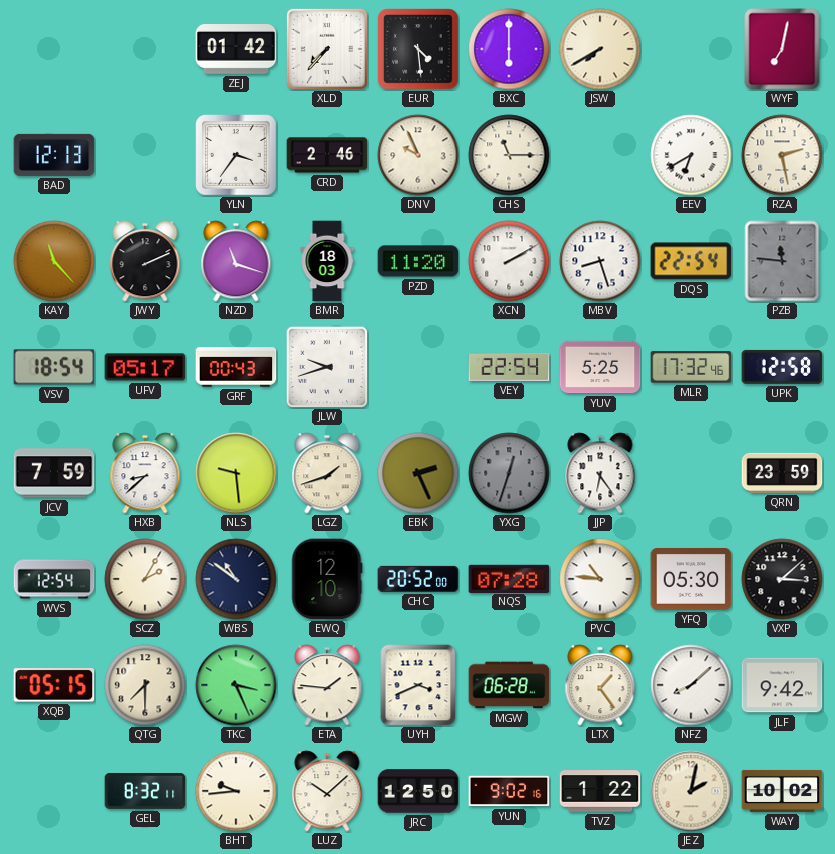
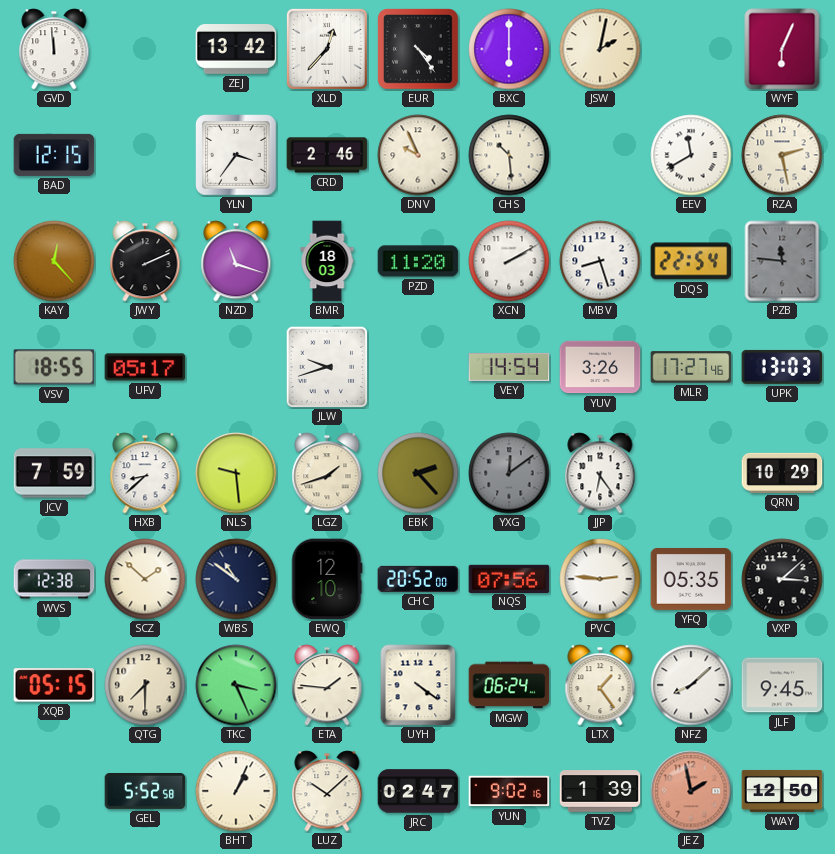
GVD: none -> 11:59
ZEJ: 01:42 -> 13:42
XLD: 7:37 -> 12:37
EUR: 4:29 -> 4:24
JSW: 7:40 -> 2:02
WYF: 7:02 -> 6:04
BAD: 12:13 -> 12:15
CHS: 11:15 -> 10:29
EEV: 6:40 -> 11:40
KAY: 11:23 -> 12:23
VSV: 18:54 -> 18:55
GRF: 00:43 -> none
VEY: 22:54 -> 14:54
YUV: 5:25 -> 3:26
MLR: 17:32 -> 17:27
UPK: 12:58 -> 13:03
EBK: 2:26 -> 2:23
YXG: 12:33 -> 12:09
QRN: 23:59 -> 10:29
WVS: 12:54 -> 12:38
SCZ: 2:05 -> 1:52
NQS: 07:28 -> 07:56
PVC: 10:46 -> 2:46
YFQ: 05:30 -> 05:35
UYH: 3:41 -> 4:21
MGW: 06:28 -> 06:24
JLF: 9:42 -> 9:45
GEL: 8:32 -> 5:52
BHT: 9:44 -> 1:04
JRC: 12:50 -> 02:47
TVZ: 1:22 -> 1:39
JEZ: 2:02 -> 1:58
JEZ dial: cream -> salmon
WAY: 10:02 -> 12:50
